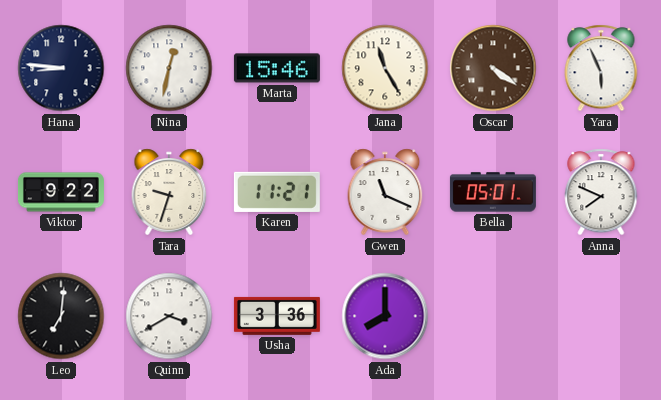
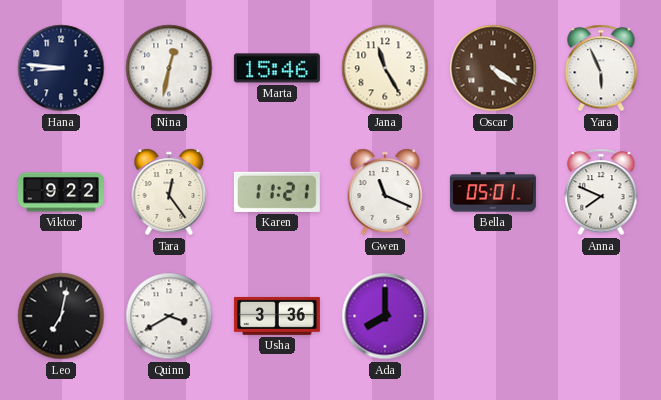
Tara: 9:33 -> 12:24
Leo: 7:01 -> 7:02
